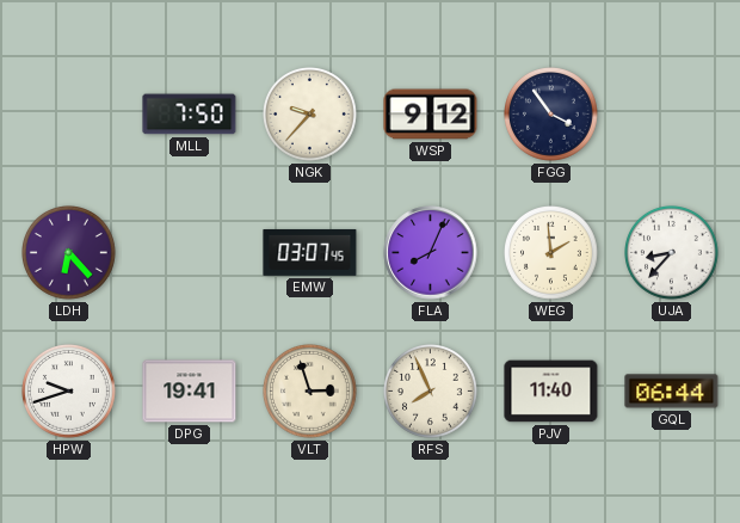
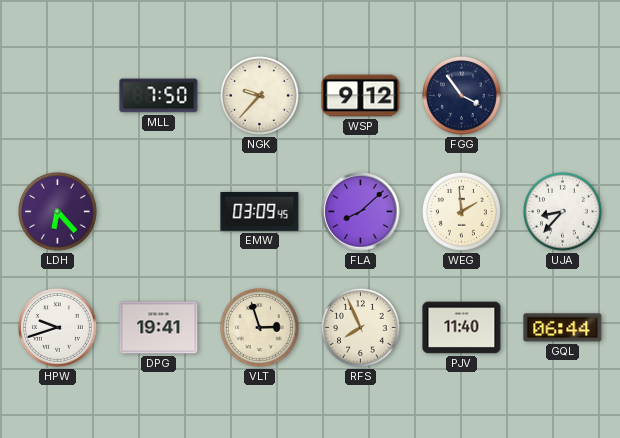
EMW: 03:07 -> 03:09
FLA: 8:04 -> 8:08
